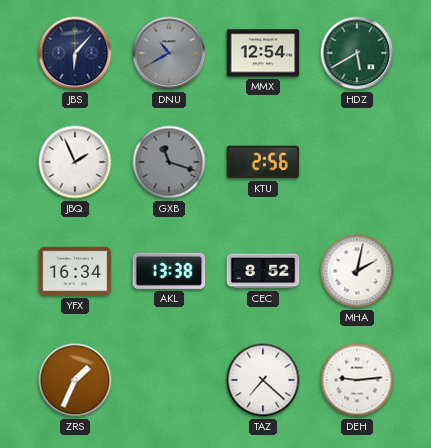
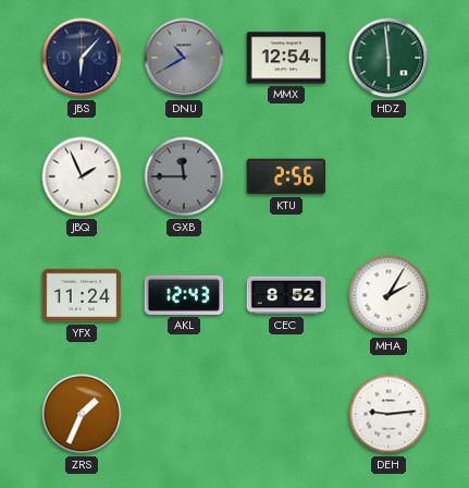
HDZ: 5:40 -> 5:59
GXB: 11:18 -> 11:45
YFX: 16:34 -> 11:24
AKL: 13:38 -> 12:43
MHA: 2:02 -> 2:05
TAZ: 7:22 -> none
